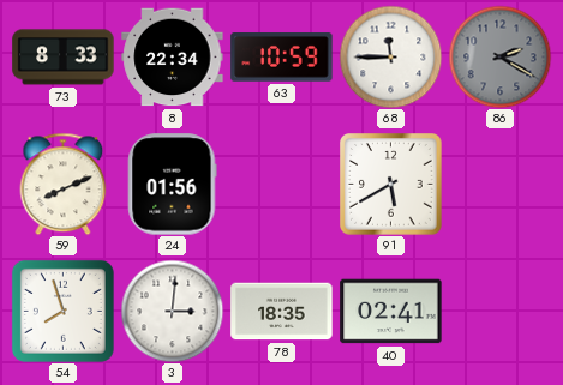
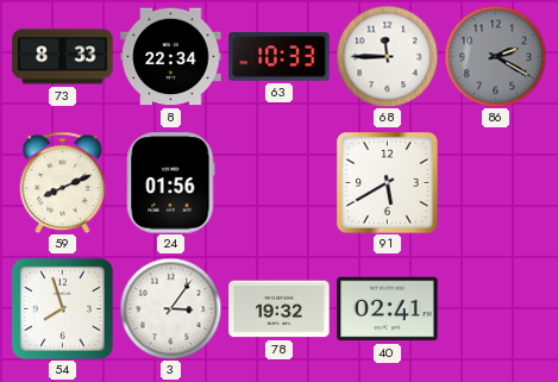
63: 10:59 -> 10:33
3: 3:01 -> 3:06
78: 18:35 -> 19:32
